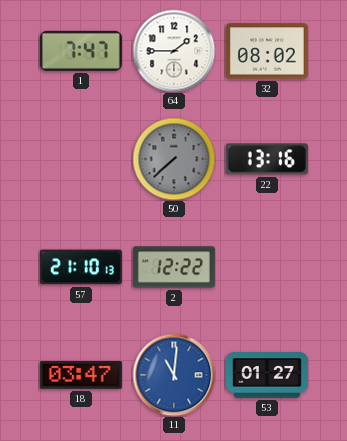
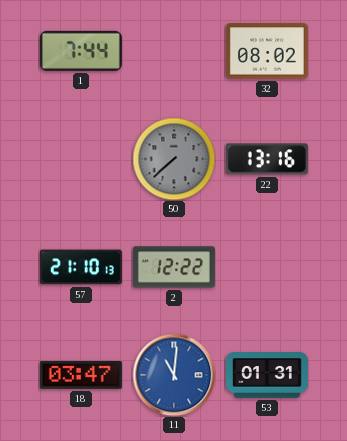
1: 7:47 -> 7:44
64: 1:45 -> none
53: 01:27 -> 01:31
